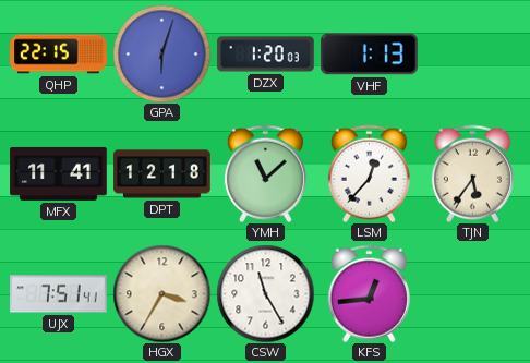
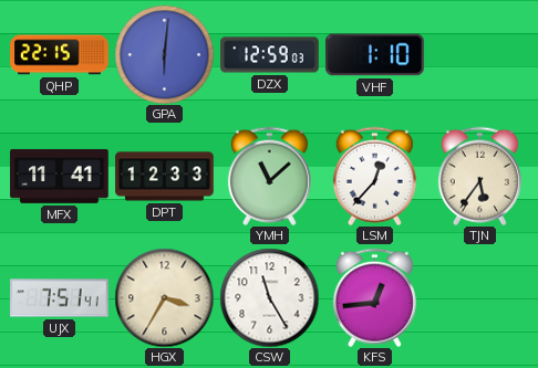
GPA: 6:03 -> 6:01
DZX: 1:20 -> 12:59
VHF: 1:13 -> 1:10
DPT: 12:18 -> 12:33
